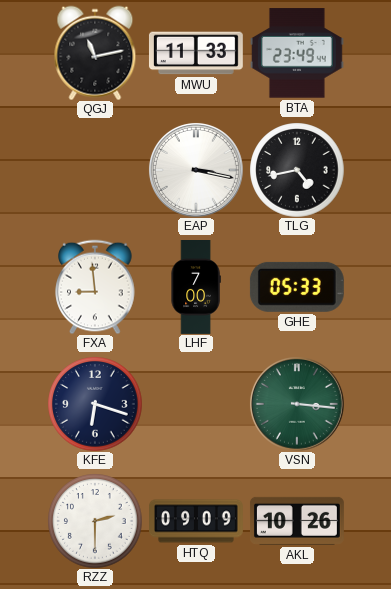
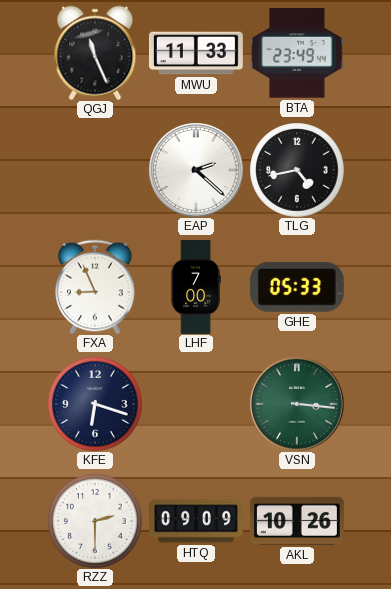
QGJ: 11:13 -> 11:26
EAP: 3:17 -> 2:22
FXA: 8:59 -> 8:56
